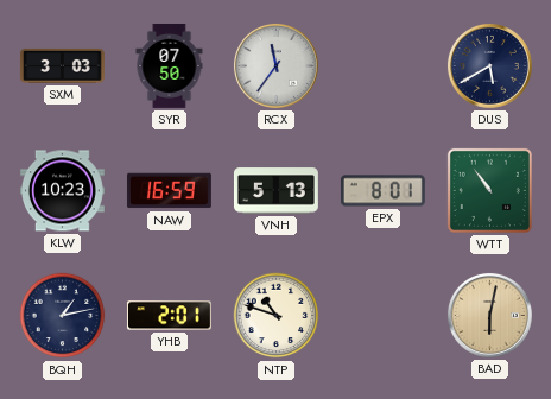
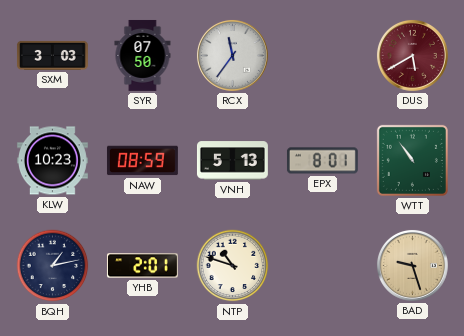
DUS dial: navy -> burgundy
NAW: 16:59 -> 08:59
BAD: 6:02 -> 9:27
